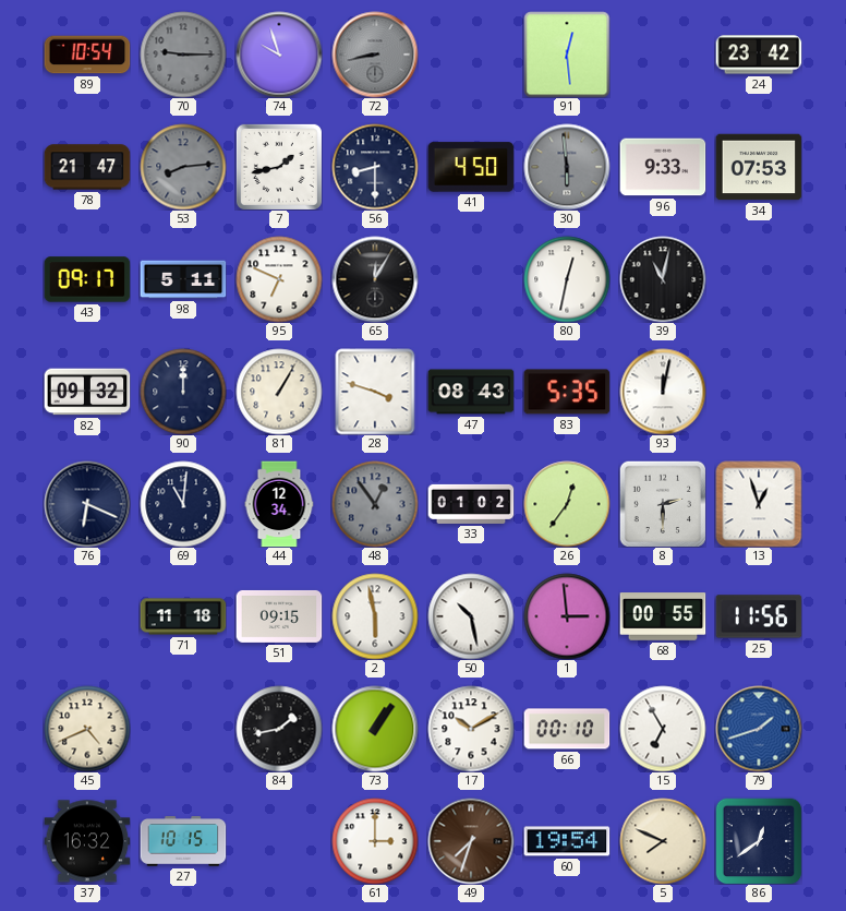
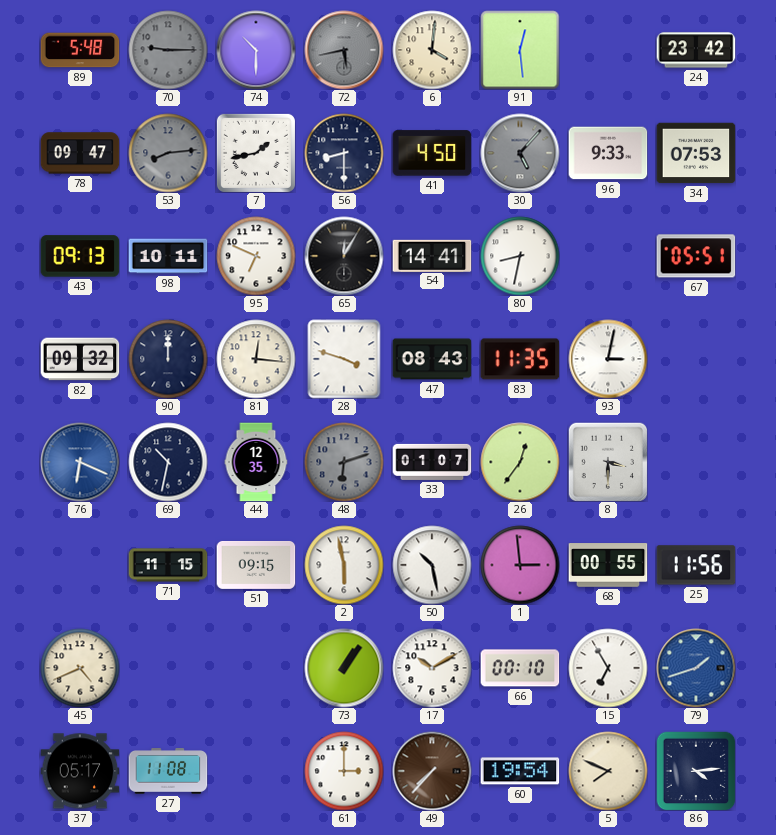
89: 10:54 -> 5:48
74: 9:57 -> 10:30
72: 8:43 -> 5:43
6: none -> 4:01
78: 21:47 -> 09:47
30: 5:59 -> 5:07
43: 09:17 -> 09:13
98: 5:11 -> 10:11
54: none -> 14:41
80: 12:32 -> 8:32
39: 11:02 -> none
67: none -> 05:51
81: 1:05 -> 12:16
83: 5:35 -> 11:35
93: 12:02 -> 3:02
76 dial: navy -> blue
69: 11:01 -> 10:32
44: 12:34 -> 12:35
48: 12:54 -> 6:12
33: 01:02 -> 01:07
8: 2:30 -> 3:30
13: 12:57 -> none
71: 11:18 -> 11:15
84: 1:43 -> none
37: 16:32 -> 05:17
27: 10:15 -> 11:08
49: 7:33 -> 7:37
86: 12:39 -> 4:14
